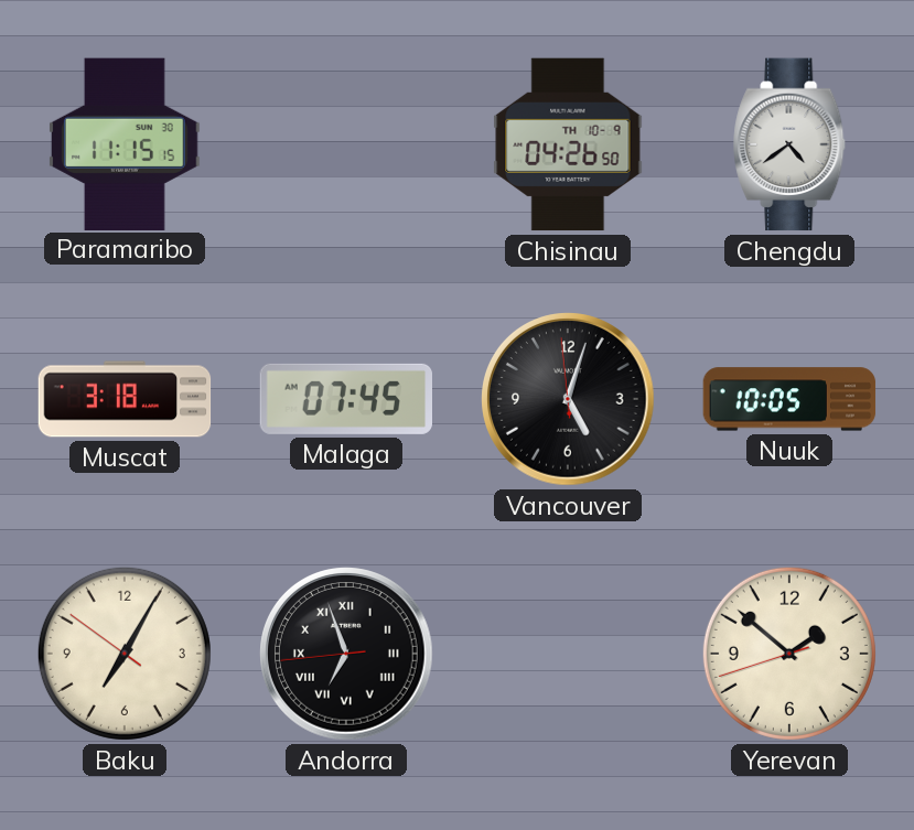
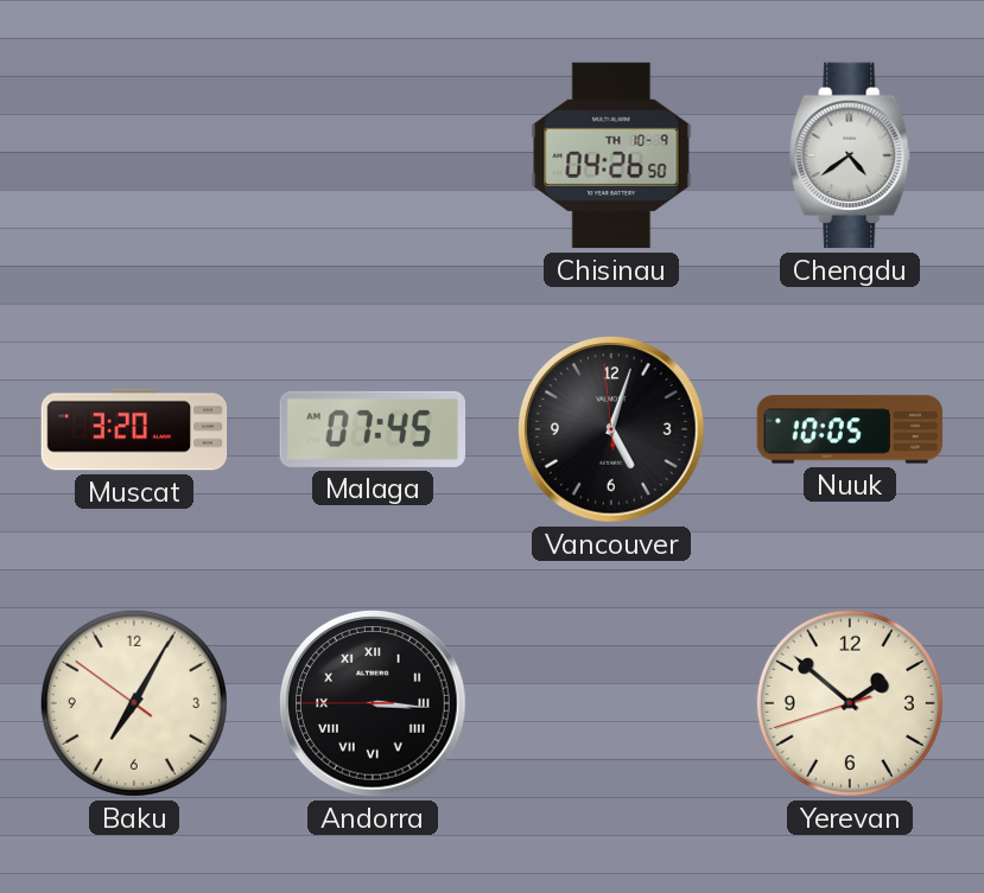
Paramaribo: 11:15 -> none
Muscat: 3:18 -> 3:20
Andorra: 6:56 -> 3:15
